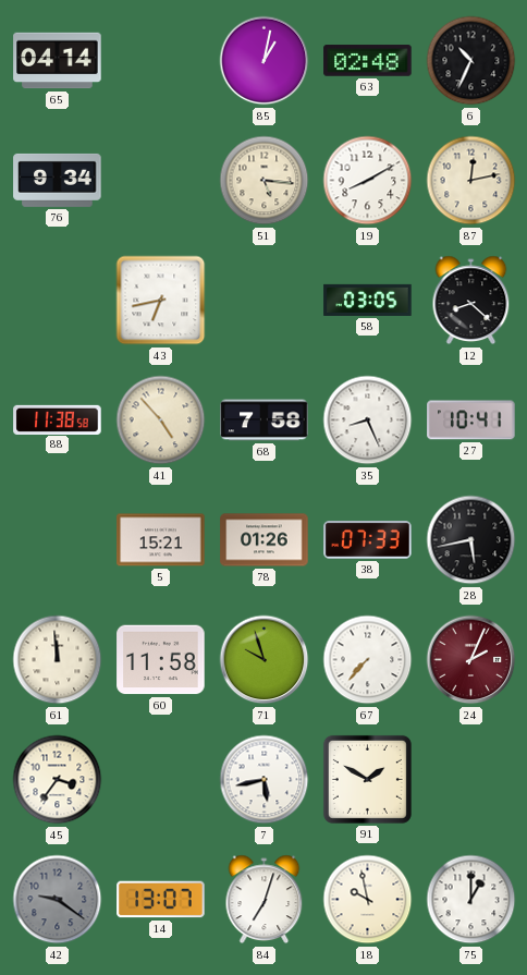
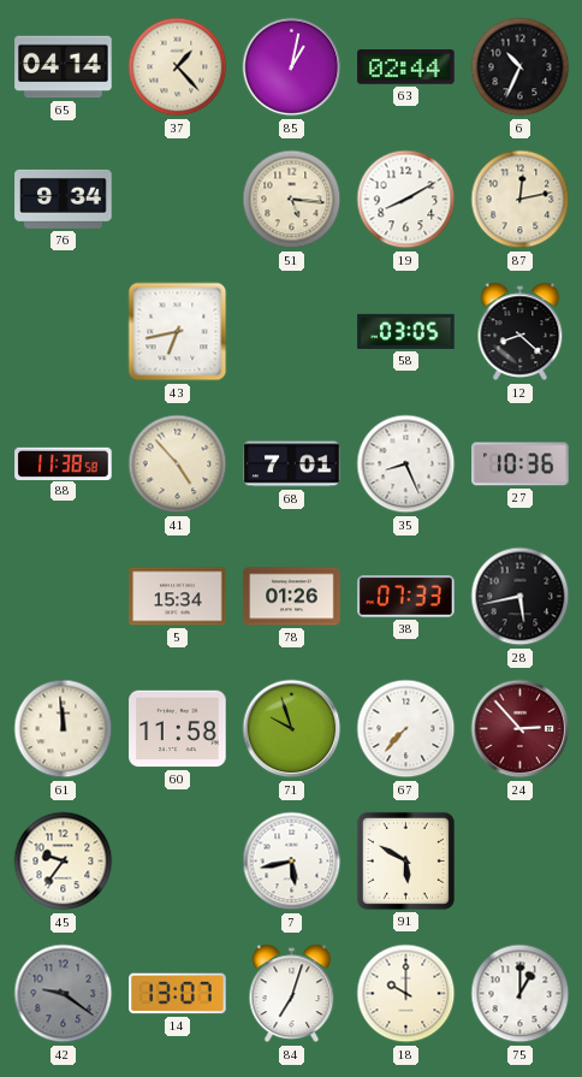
37: none -> 1:23
63: 02:48 -> 02:44
68: 7:58 -> 7:01
27: 10:41 -> 10:36
5: 15:21 -> 15:34
24: 2:04 -> 2:53
45: 3:36 -> 9:36
91: 1:50 -> 5:50
18: 9:58 -> 10:00
